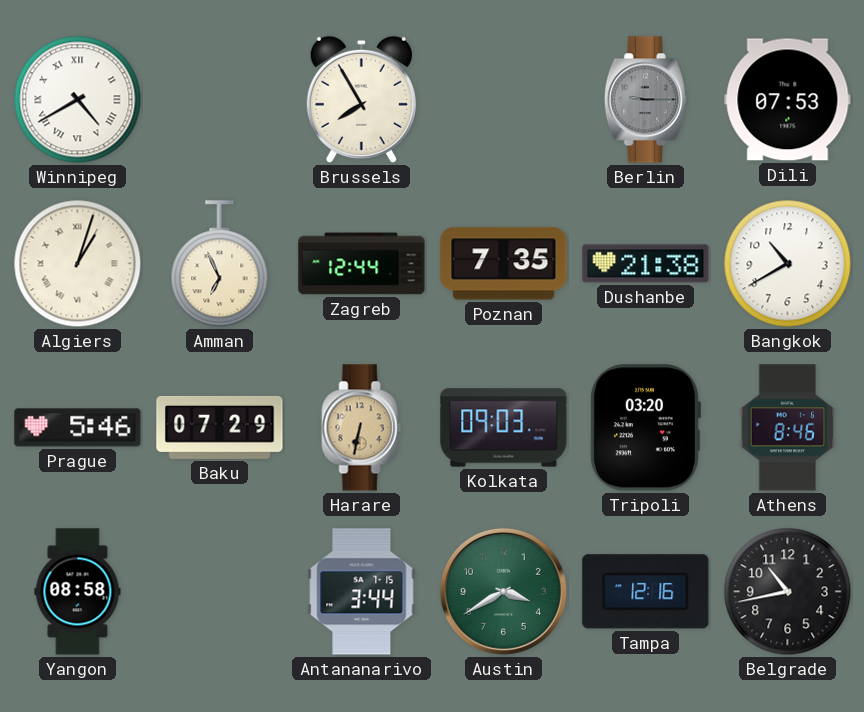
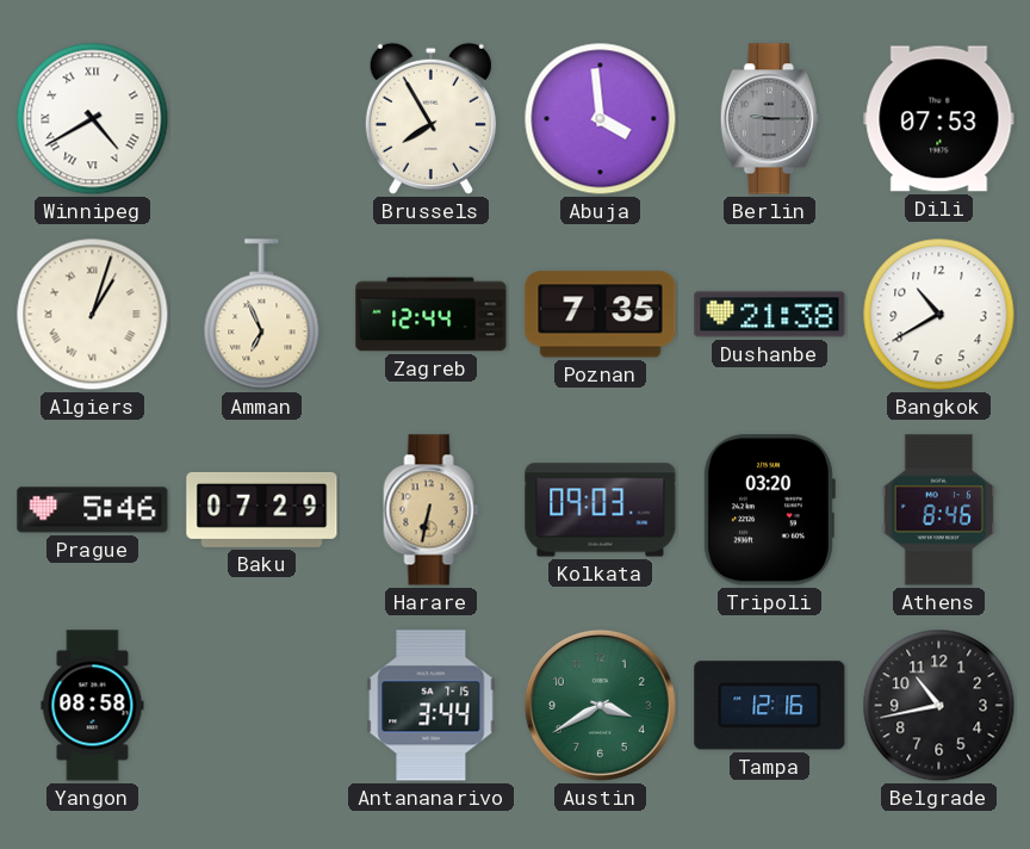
Abuja: none -> 3:59
